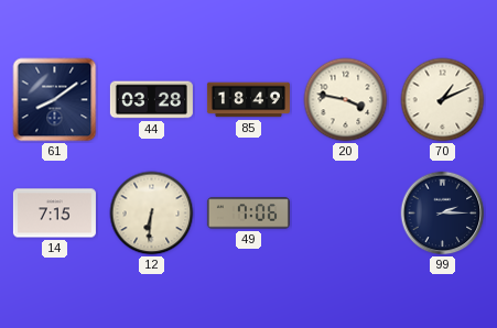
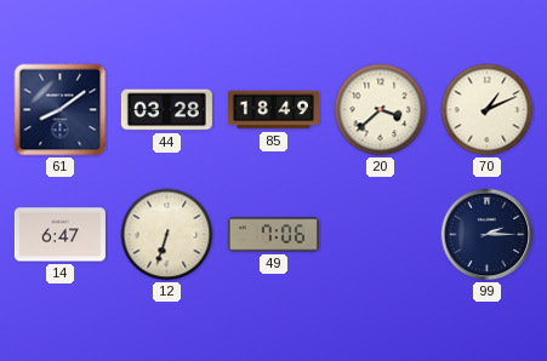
20: 3:47 -> 3:38
14: 7:15 -> 6:47
12: 6:31 -> 6:33
